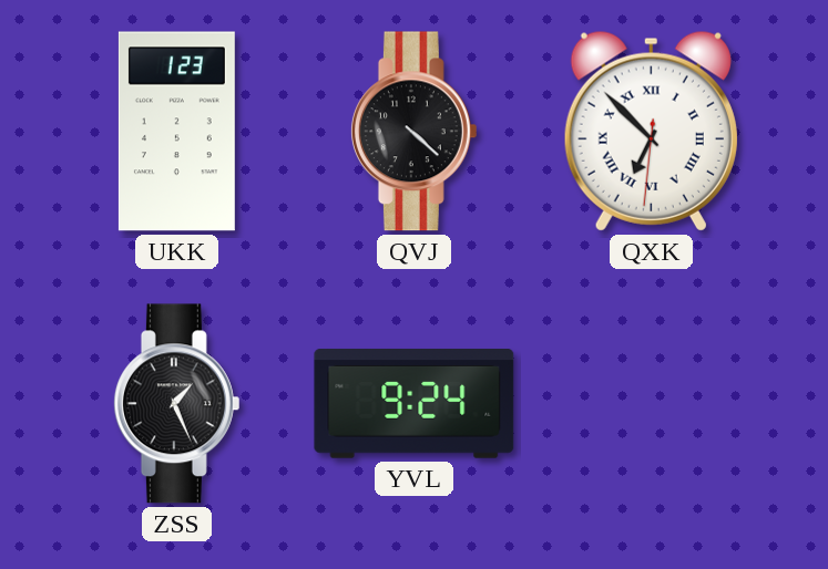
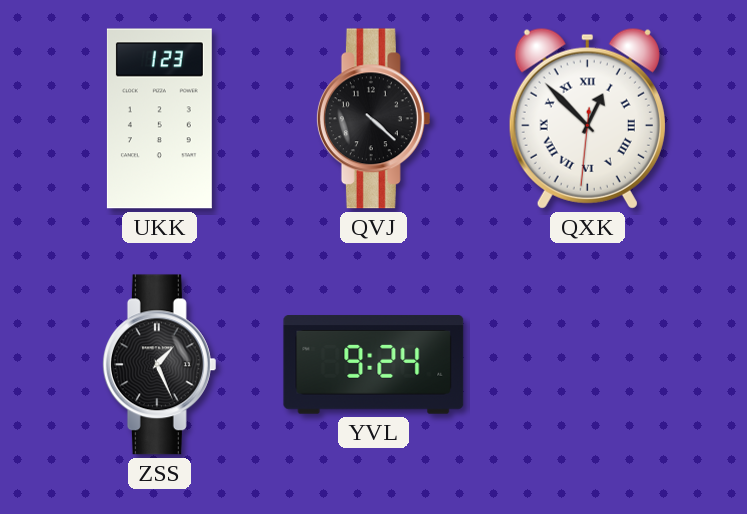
QXK: 6:52 -> 12:52
